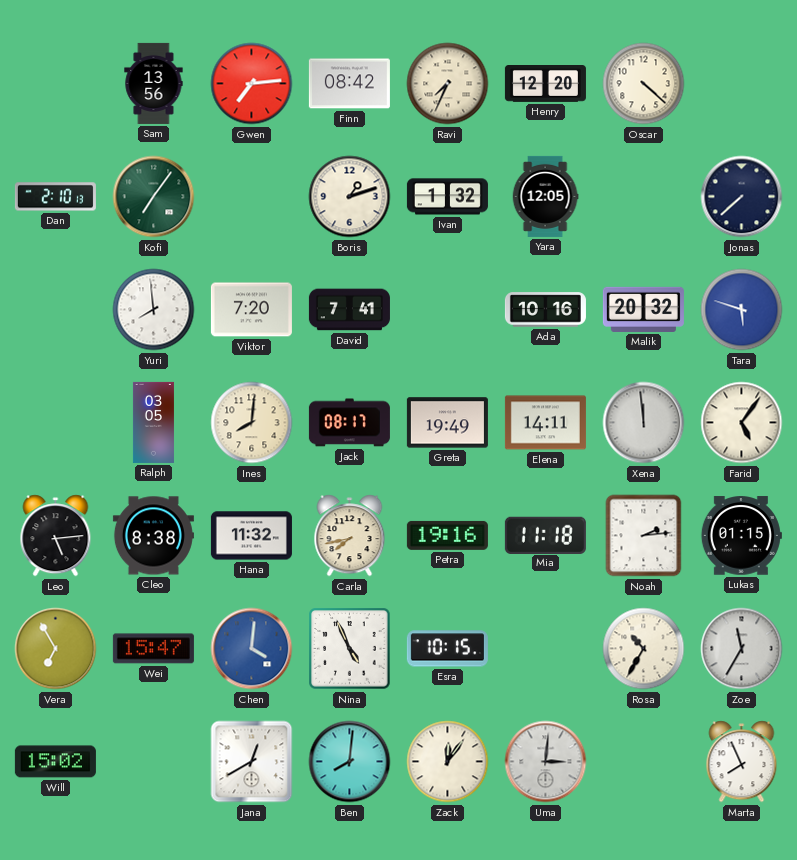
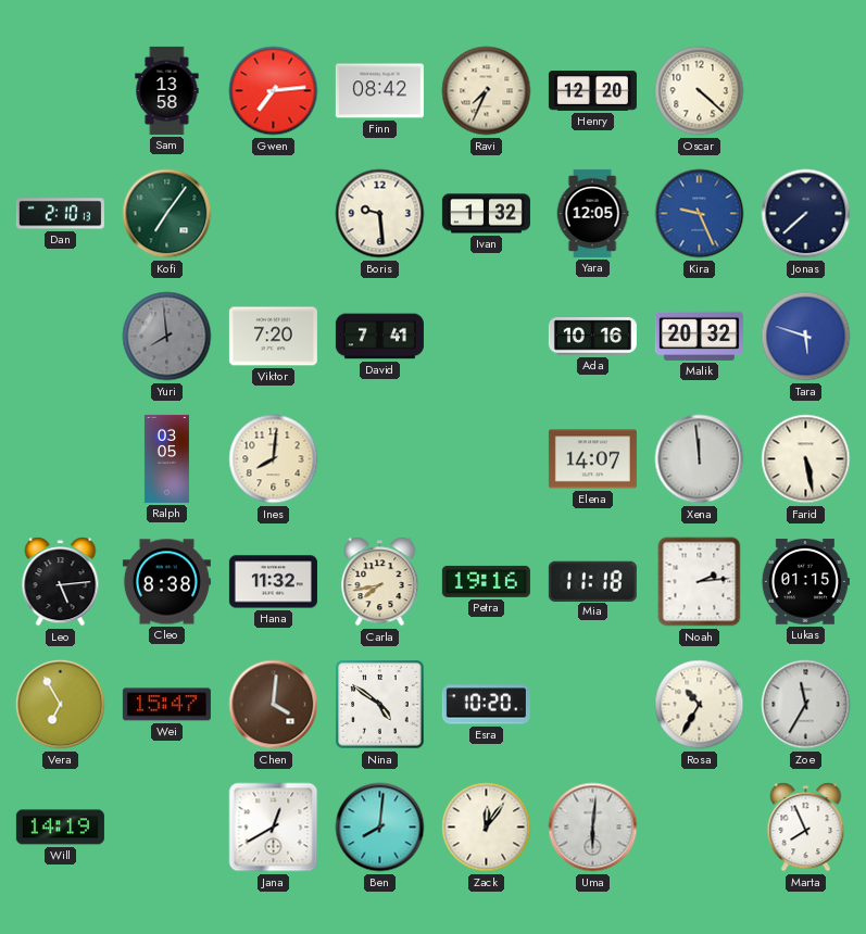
Sam: 13:56 -> 13:58
Boris: 1:12 -> 9:29
Kira: none -> 9:26
Yuri dial: white -> grey
Jack: 08:17 -> none
Greta: 19:49 -> none
Elena: 14:11 -> 14:07
Farid: 5:06 -> 5:28
Chen dial: blue -> brown
Nina: 4:56 -> 4:51
Esra: 10:15 -> 10:20
Will: 15:02 -> 14:19
Uma: 3:01 -> 6:01
